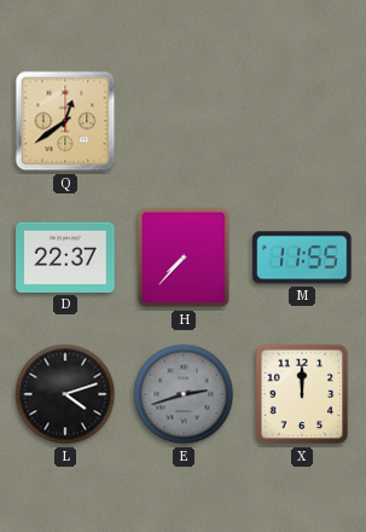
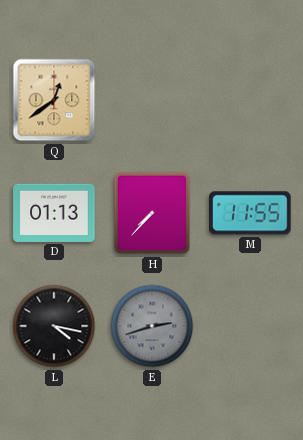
D: 22:37 -> 01:13
L: 4:12 -> 4:17
X: 12:00 -> none
